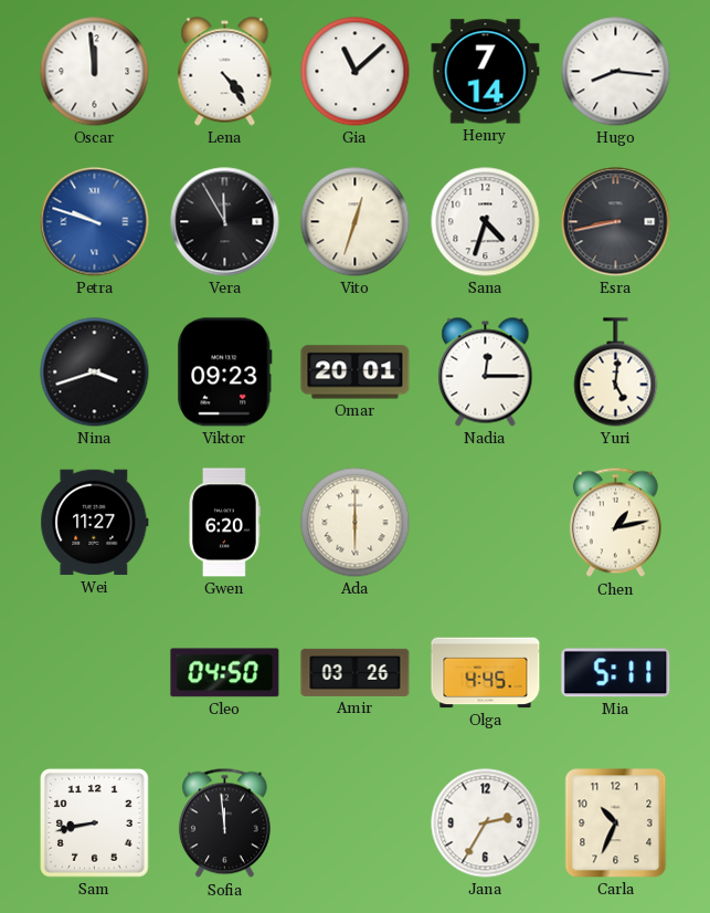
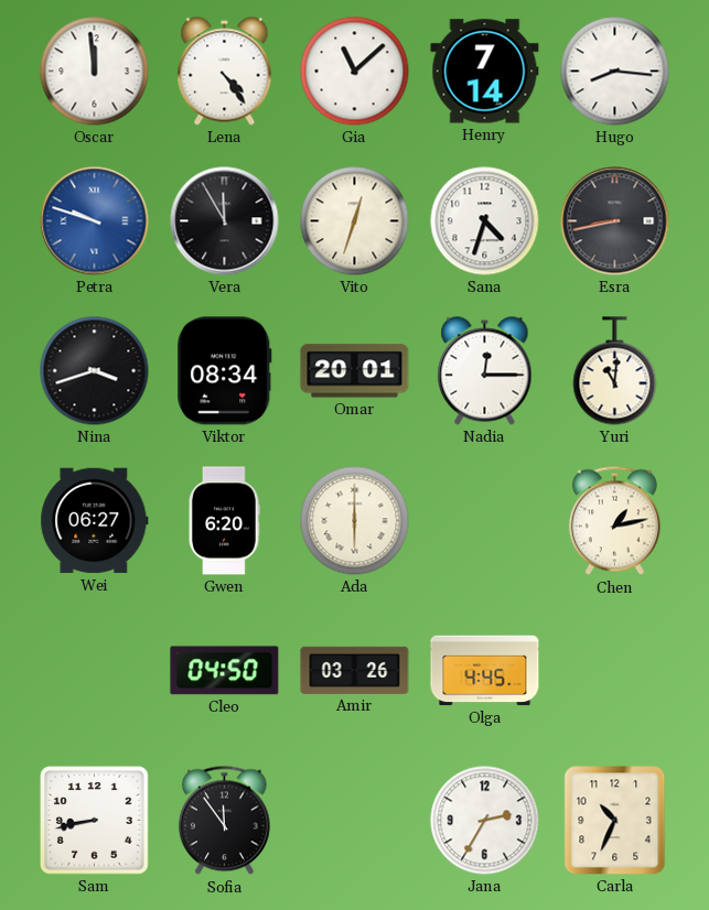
Viktor: 09:23 -> 08:34
Yuri: 5:01 -> 11:01
Wei: 11:27 -> 06:27
Mia: 5:11 -> none
Sofia: 11:59 -> 11:54
